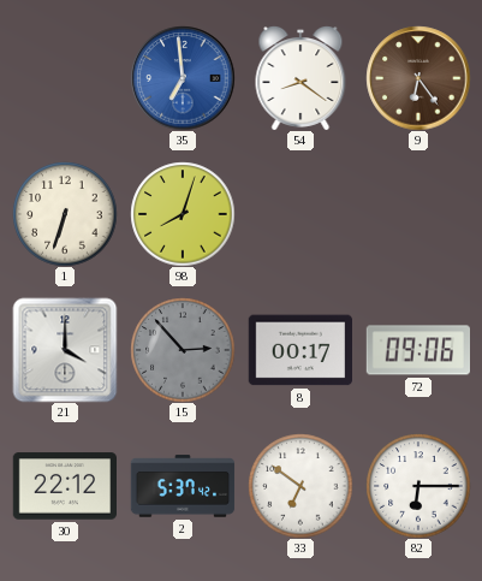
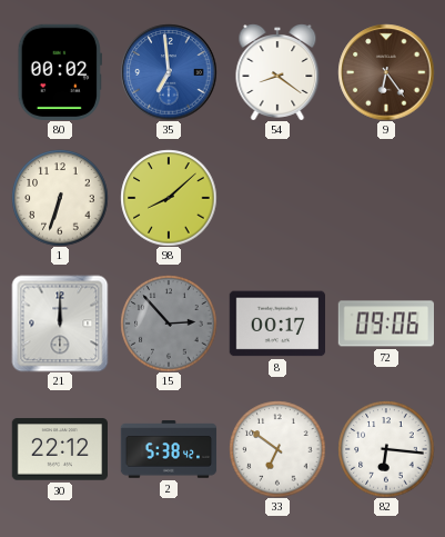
80: none -> 00:02
98: 8:03 -> 8:08
21: 4:00 -> 12:00
2: 5:37 -> 5:38
82: 6:15 -> 6:16
